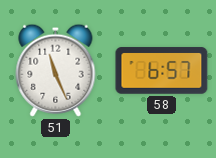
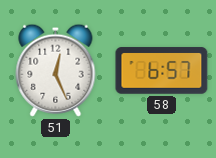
51: 11:26 -> 12:26
